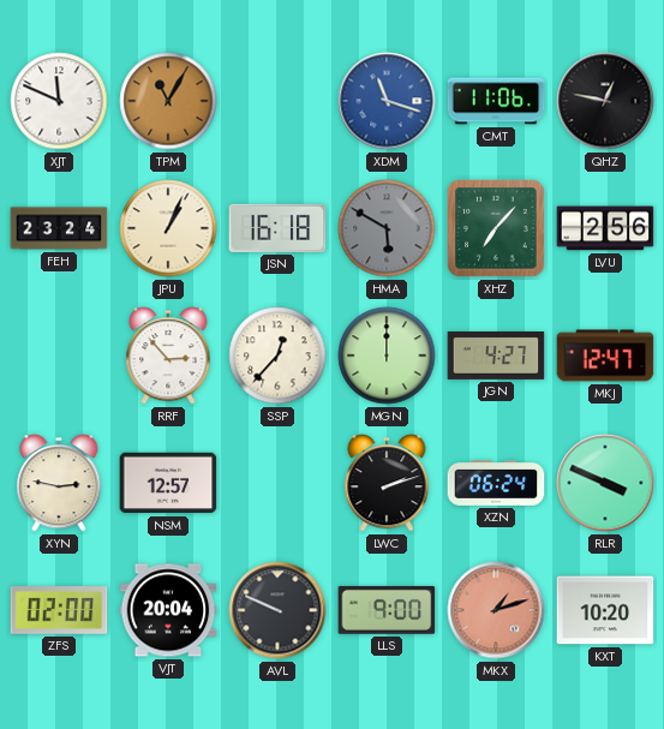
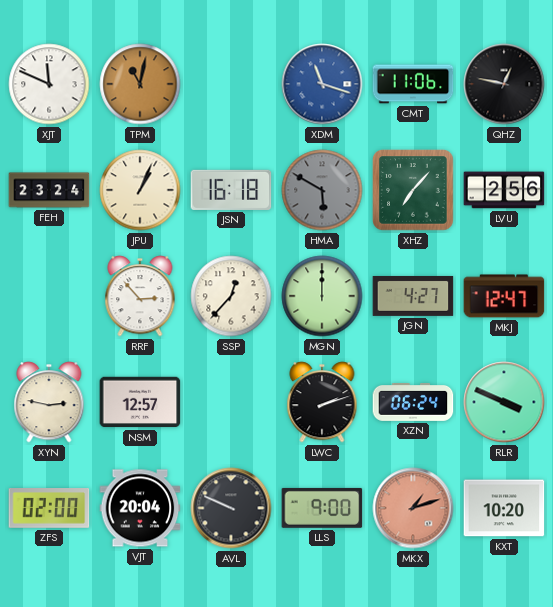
TPM: 11:05 -> 11:02
